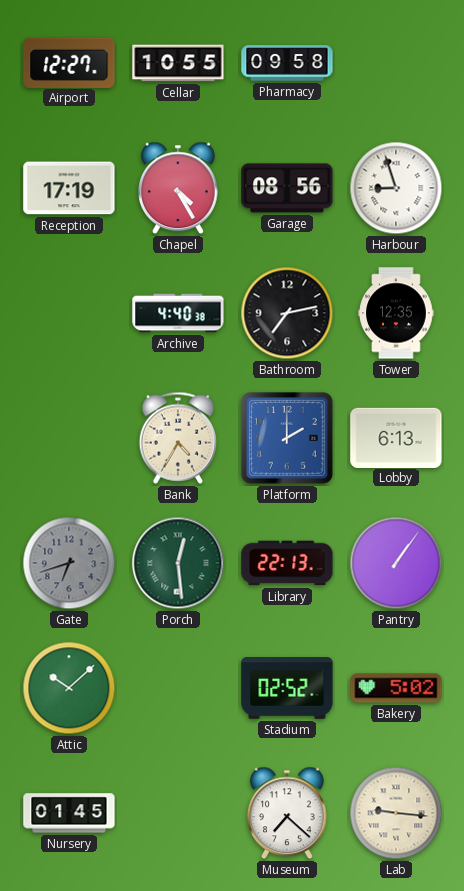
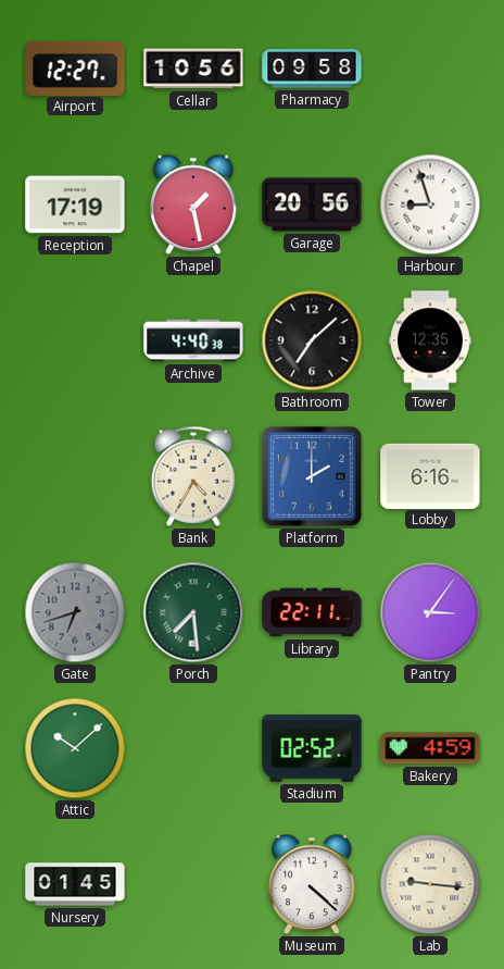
Cellar: 10:55 -> 10:56
Chapel: 4:25 -> 1:28
Garage: 08:56 -> 20:56
Bathroom: 7:13 -> 7:08
Lobby: 6:13 -> 6:16
Porch: 12:29 -> 7:29
Library: 22:13 -> 22:11
Pantry: 1:06 -> 3:06
Bakery: 5:02 -> 4:59
Museum: 7:22 -> 4:22
